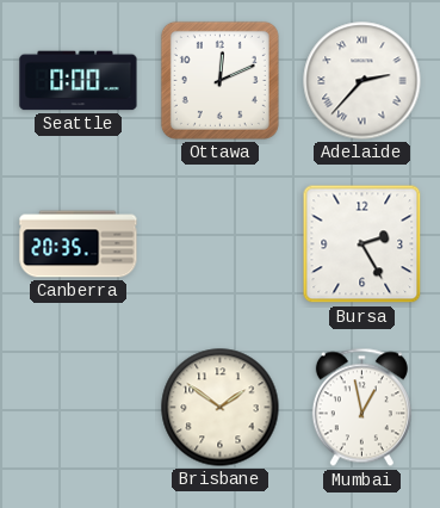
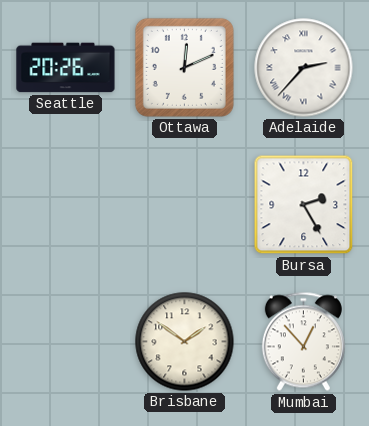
Seattle: 0:00 -> 20:26
Canberra: 20:35 -> none
Mumbai: 12:58 -> 12:53
